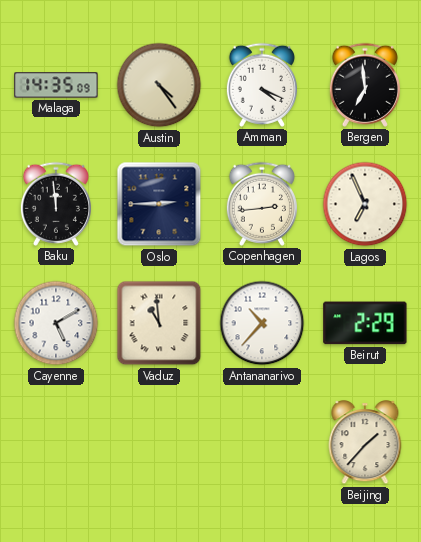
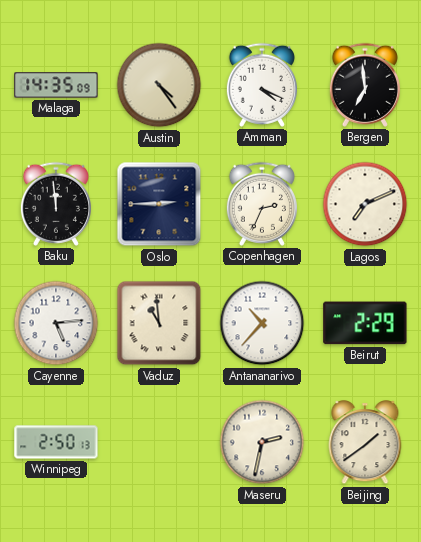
Copenhagen: 2:44 -> 2:34
Lagos: 6:56 -> 7:11
Cayenne: 5:10 -> 5:14
Winnipeg: none -> 2:50
Maseru: none -> 2:32
Beijing: 1:37 -> 1:39
